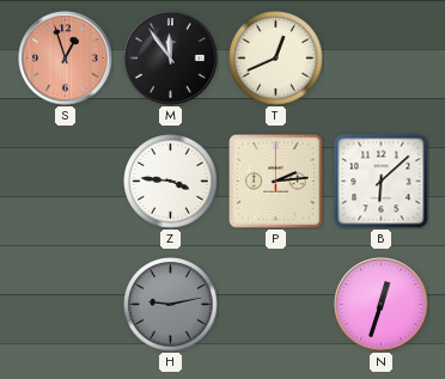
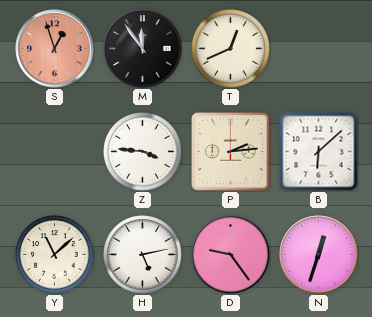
Y: none -> 11:08
H: 9:13 -> 5:13
H dial: grey -> white
D: none -> 9:24
